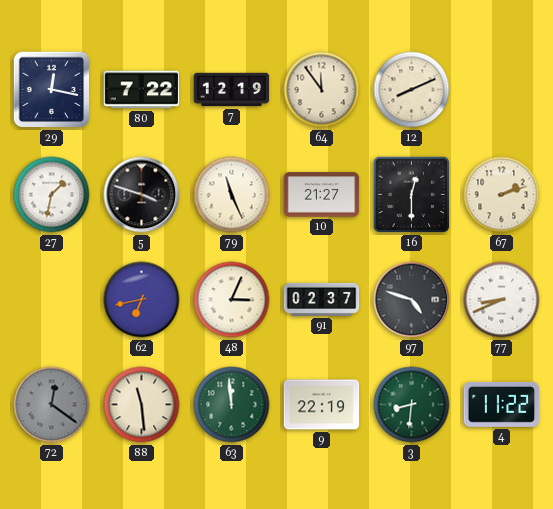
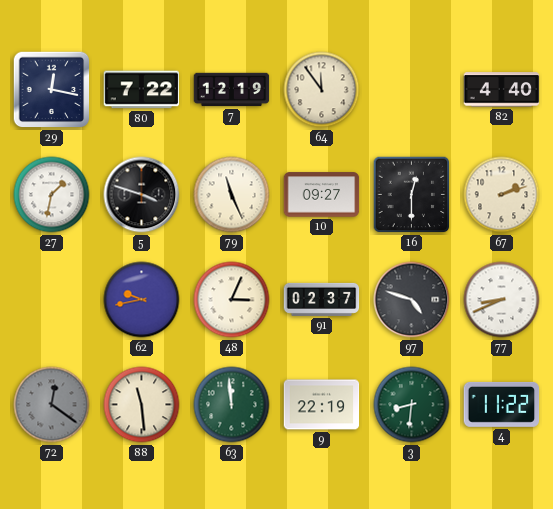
12: 8:11 -> none
82: none -> 4:40
10: 21:27 -> 09:27
62: 6:43 -> 9:43
